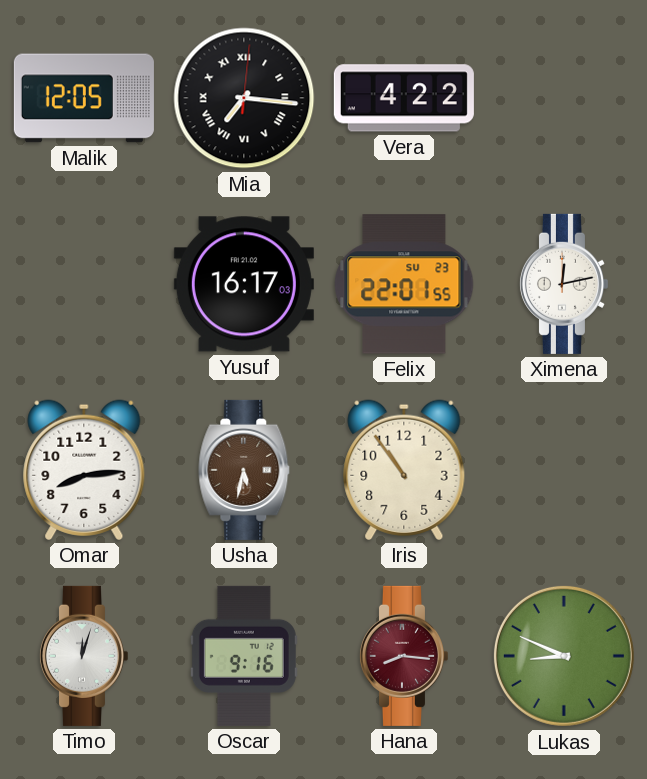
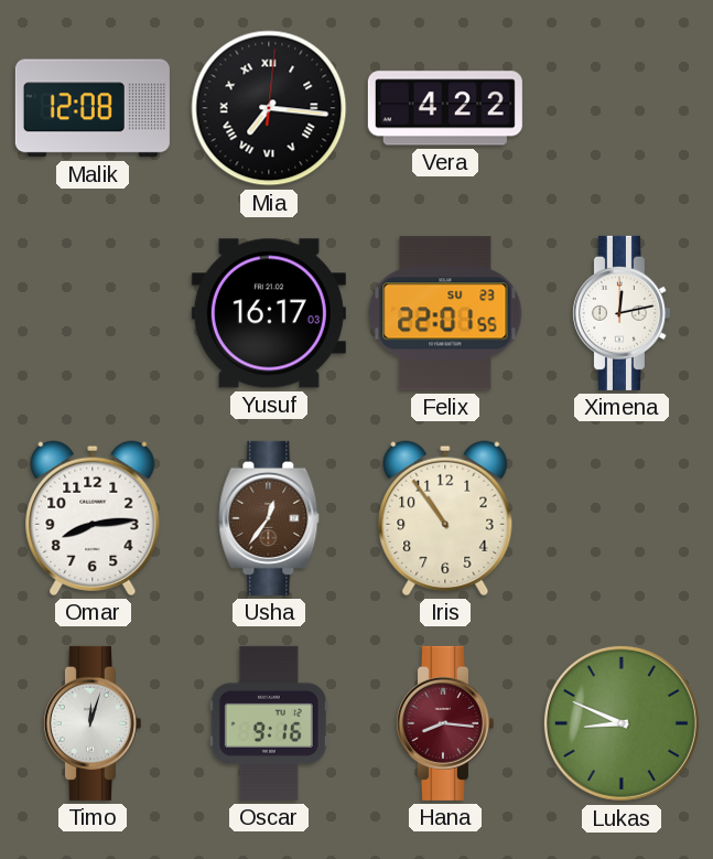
Malik: 12:05 -> 12:08
Usha: 5:32 -> 12:36
